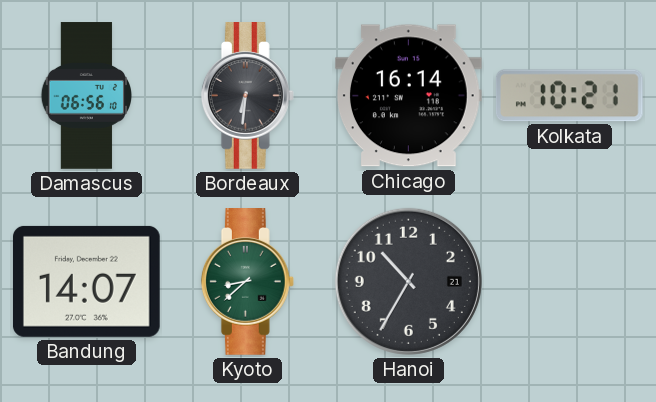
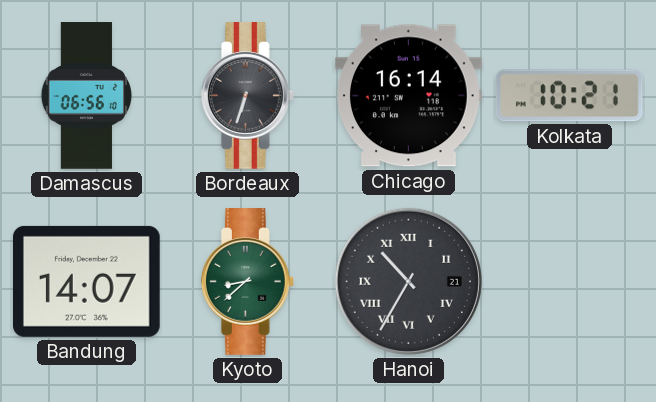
Bordeaux: 6:31 -> 6:33
Hanoi numerals: Arabic -> Roman
